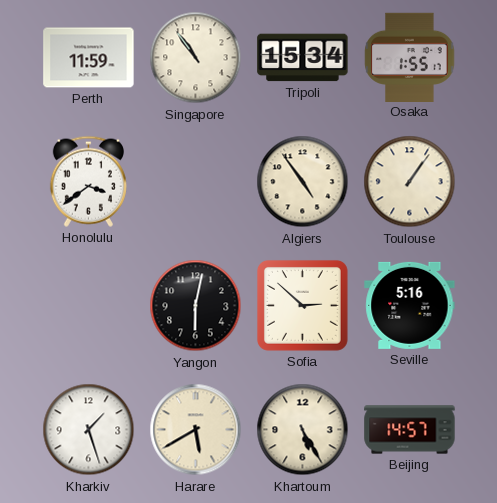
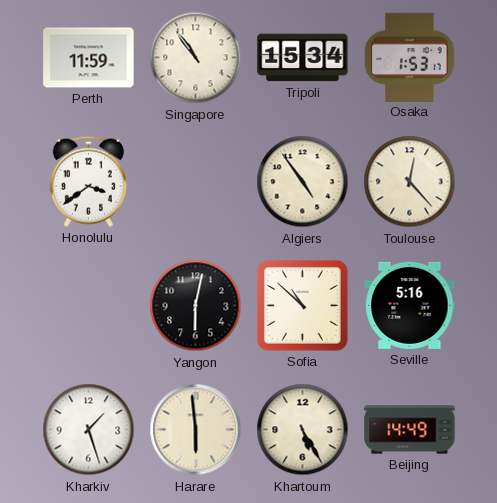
Osaka: 1:55 -> 1:53
Toulouse: 1:06 -> 12:23
Sofia: 2:52 -> 10:52
Harare: 5:40 -> 5:59
Beijing: 14:57 -> 14:49
